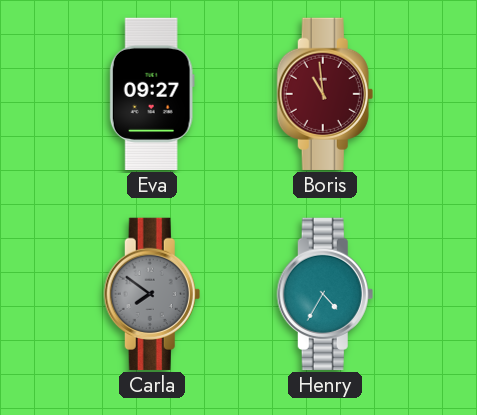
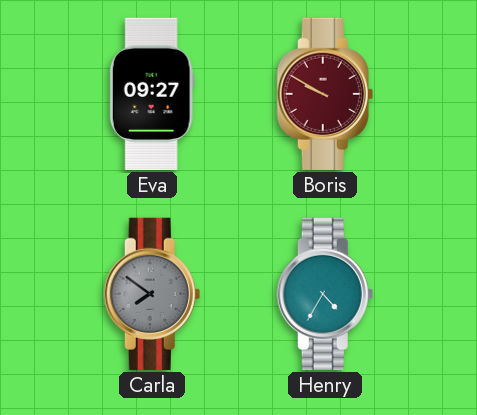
Boris: 10:59 -> 9:50
